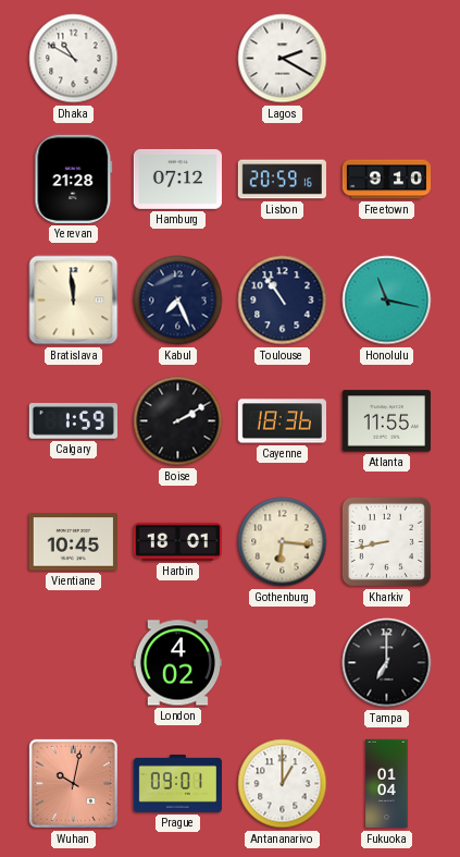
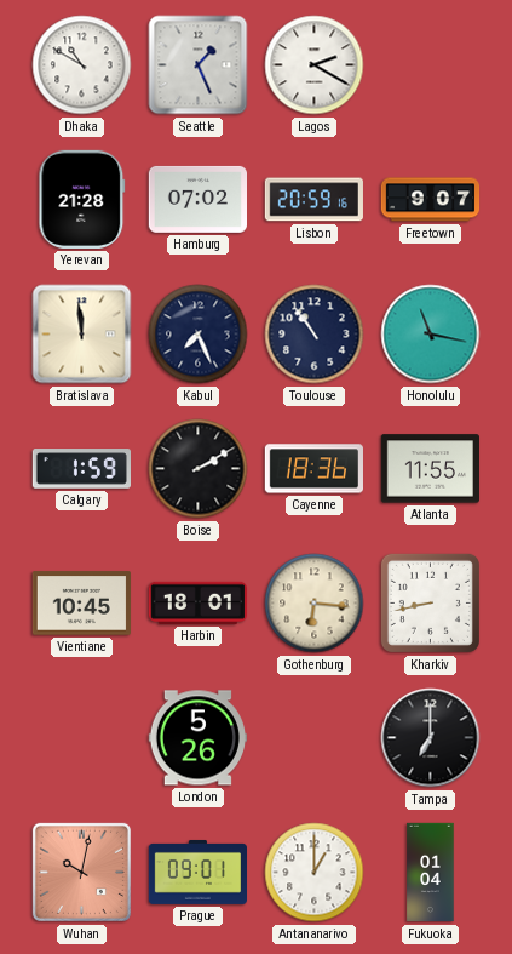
Seattle: none -> 1:26
Hamburg: 07:12 -> 07:02
Freetown: 9:10 -> 9:07
London: 4:02 -> 5:26
